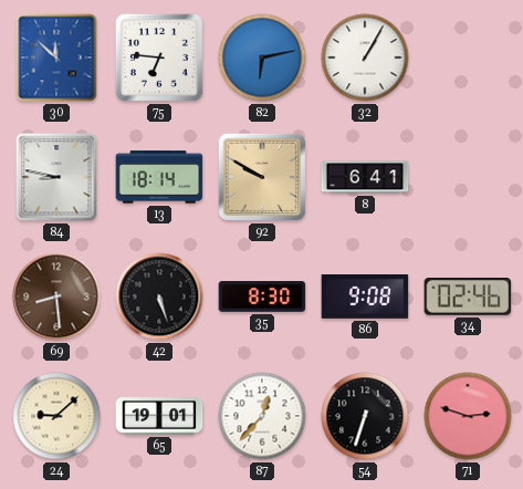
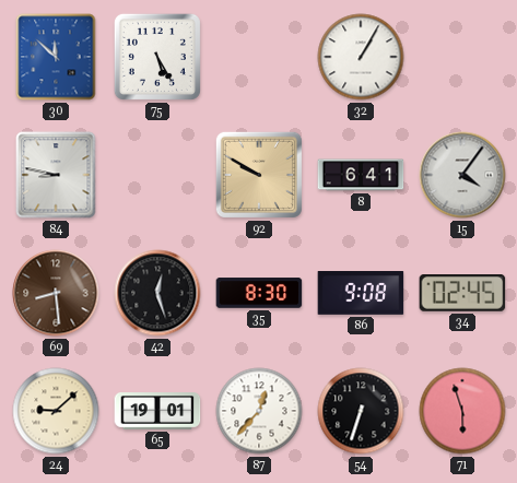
75: 6:46 -> 5:25
82: 6:13 -> none
13: 18:14 -> none
15: none -> 4:06
42: 5:27 -> 12:27
34: 02:46 -> 02:45
71: 2:48 -> 5:57
